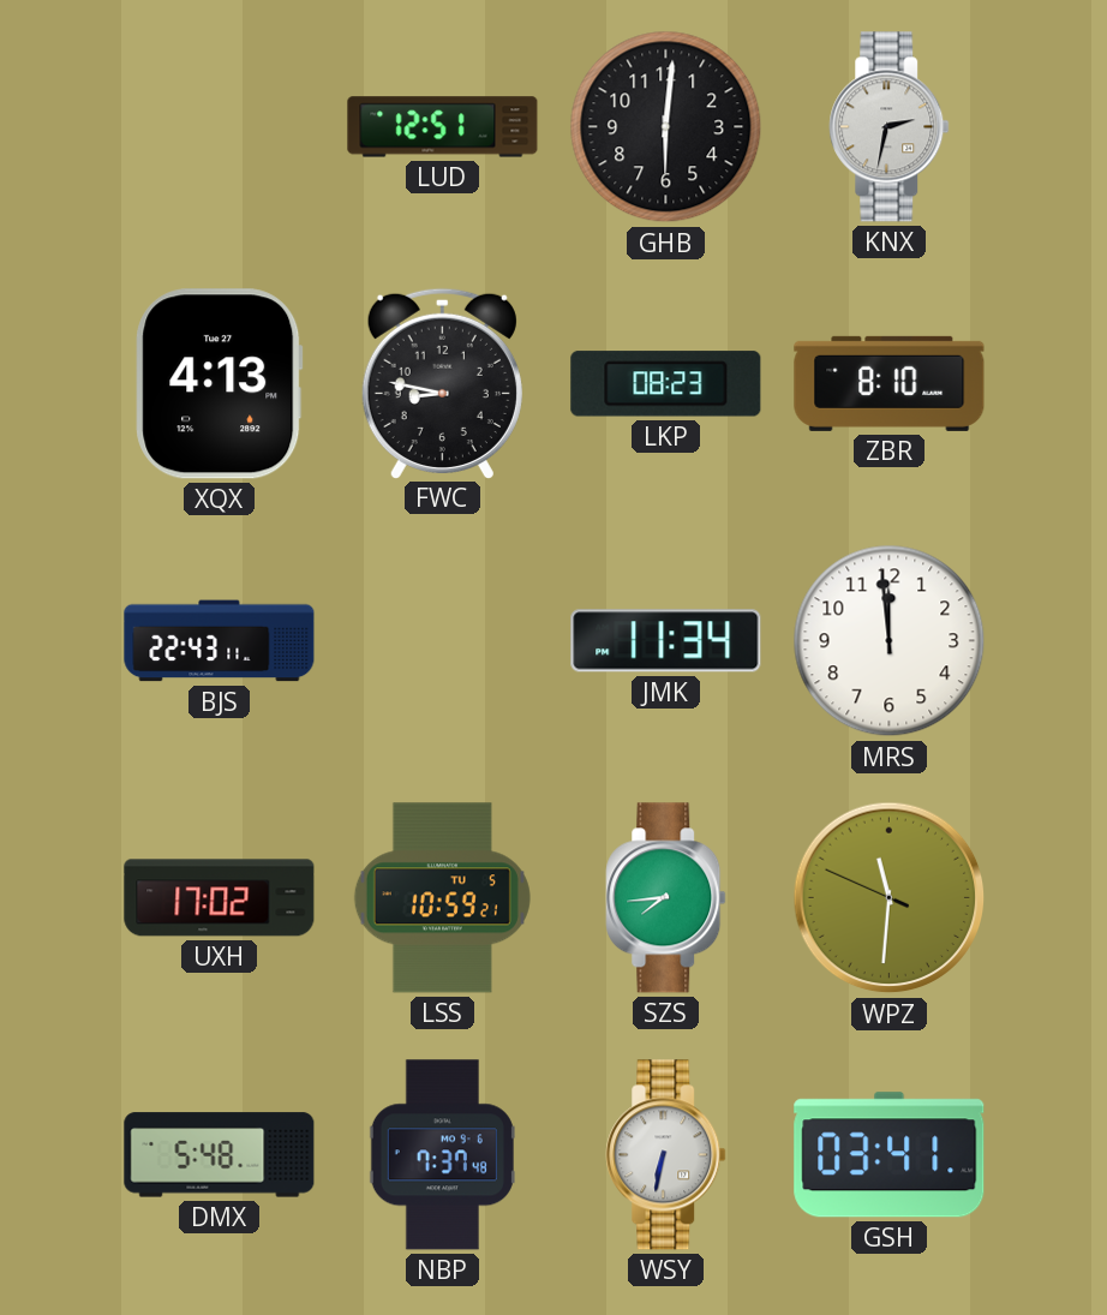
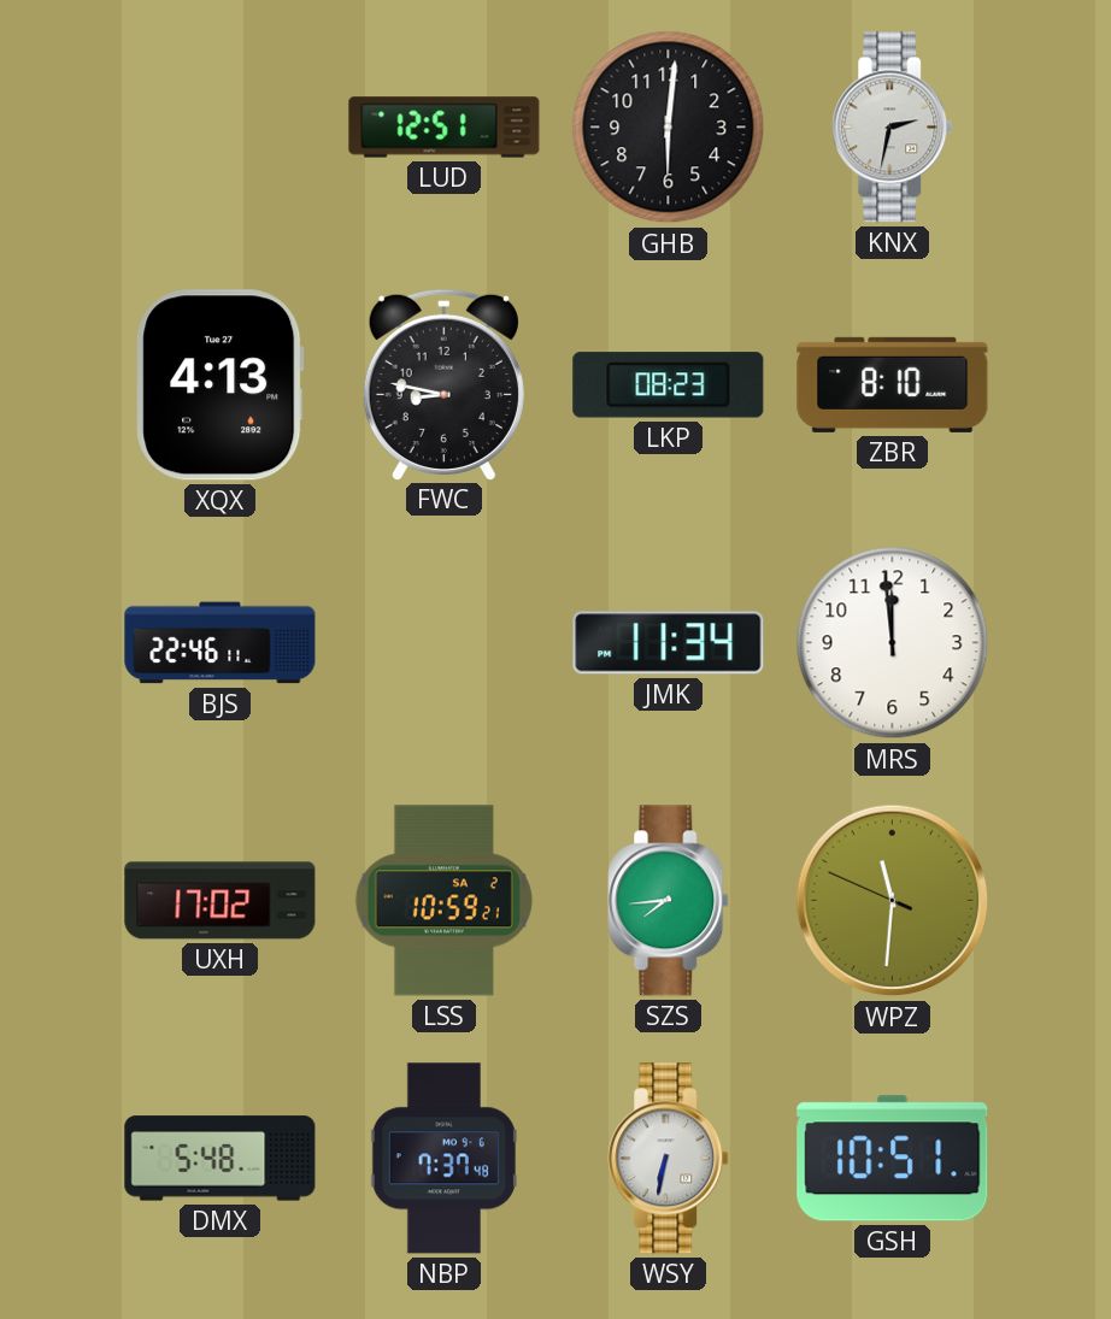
BJS: 22:43 -> 22:46
LSS date: TU 5 -> SA 2
GSH: 03:41 -> 10:51
